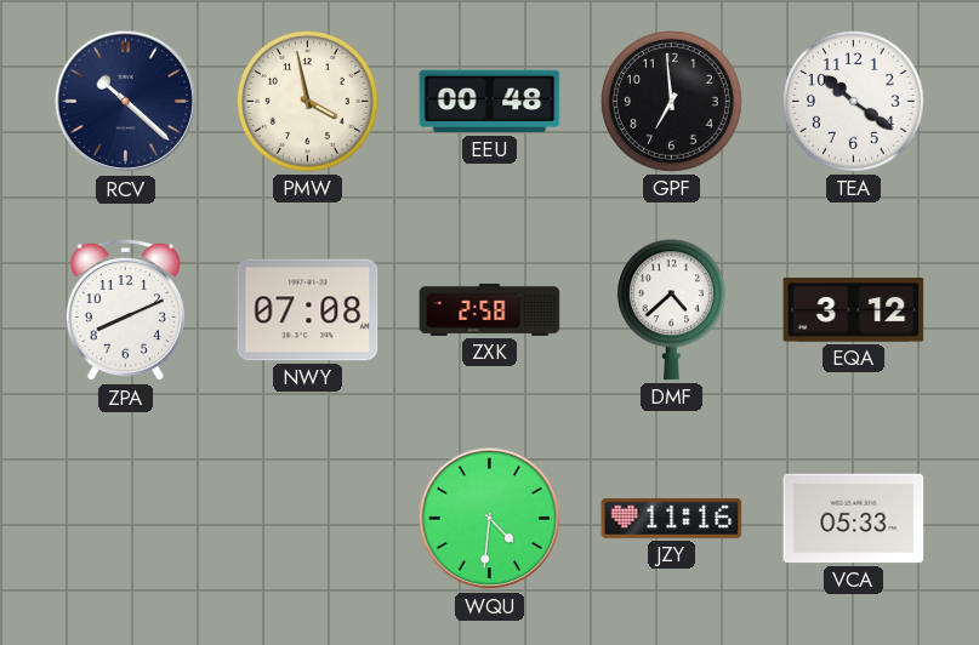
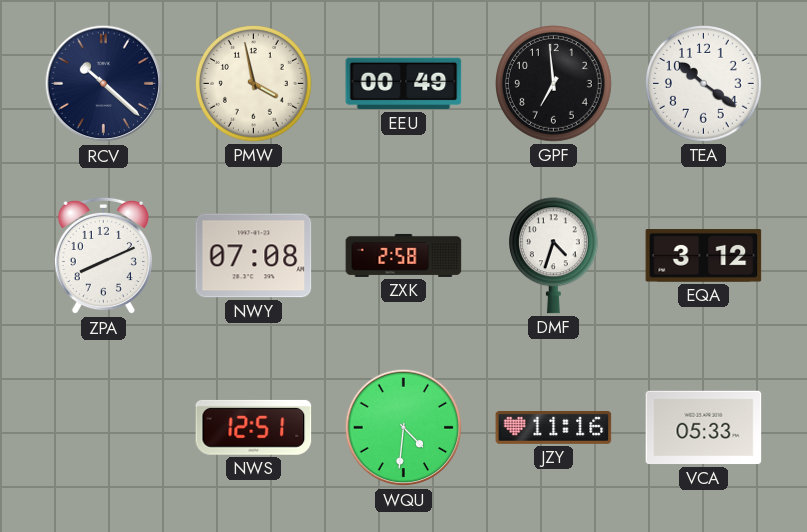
EEU: 00:48 -> 00:49
DMF: 4:38 -> 4:33
NWS: none -> 12:51
